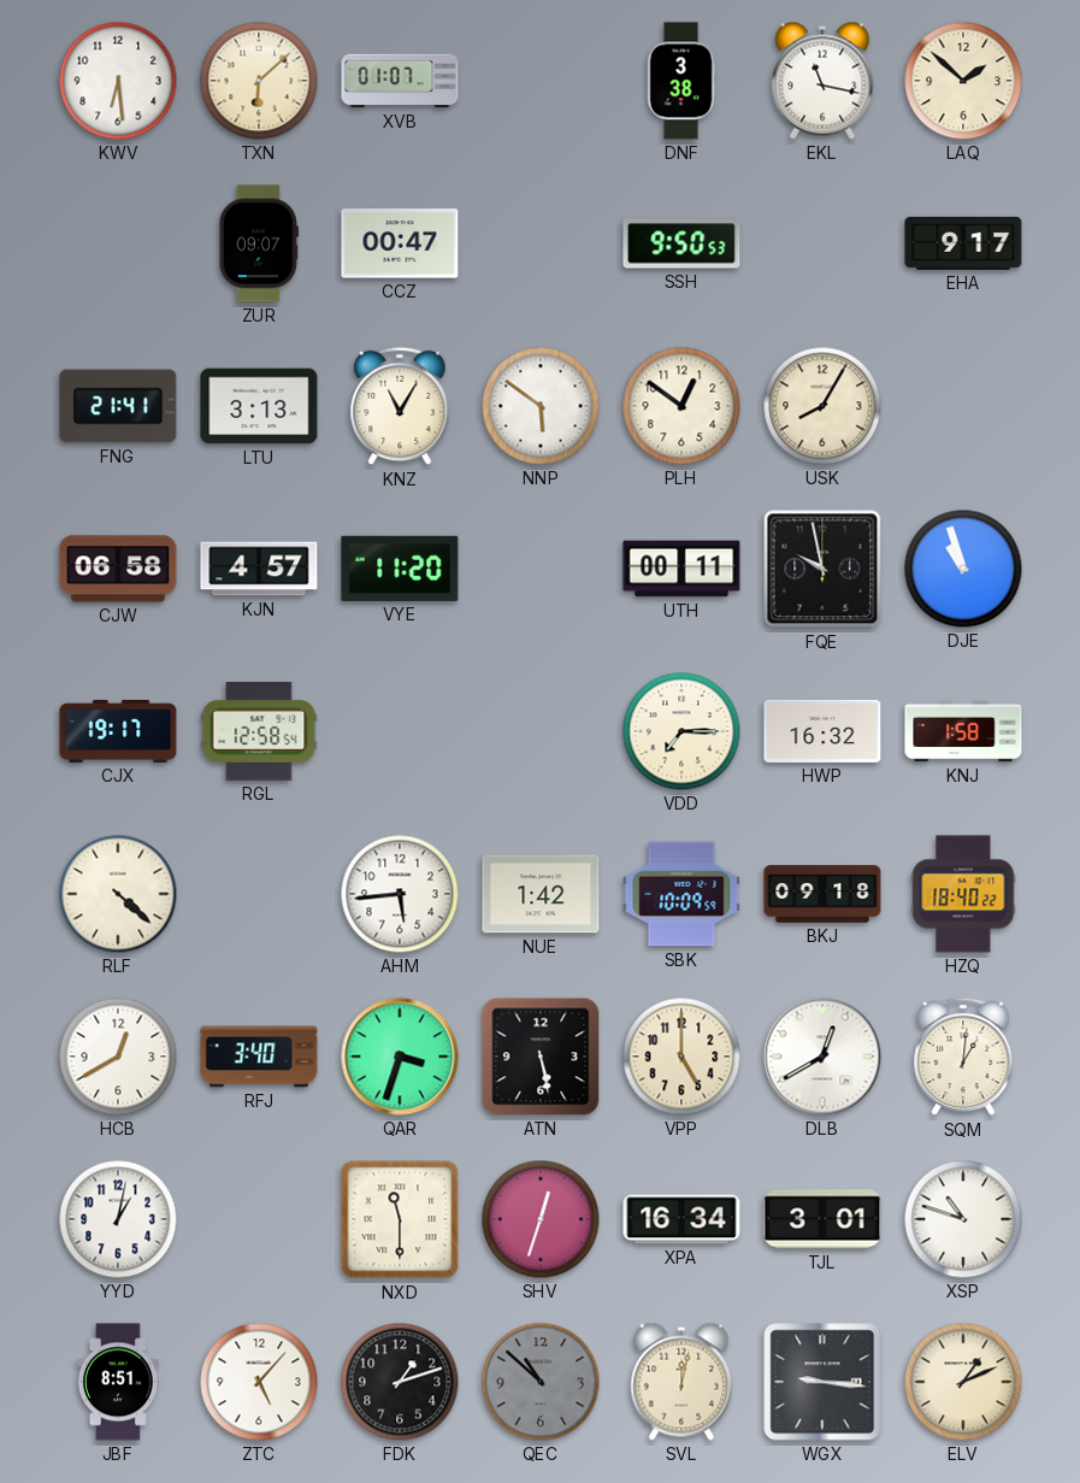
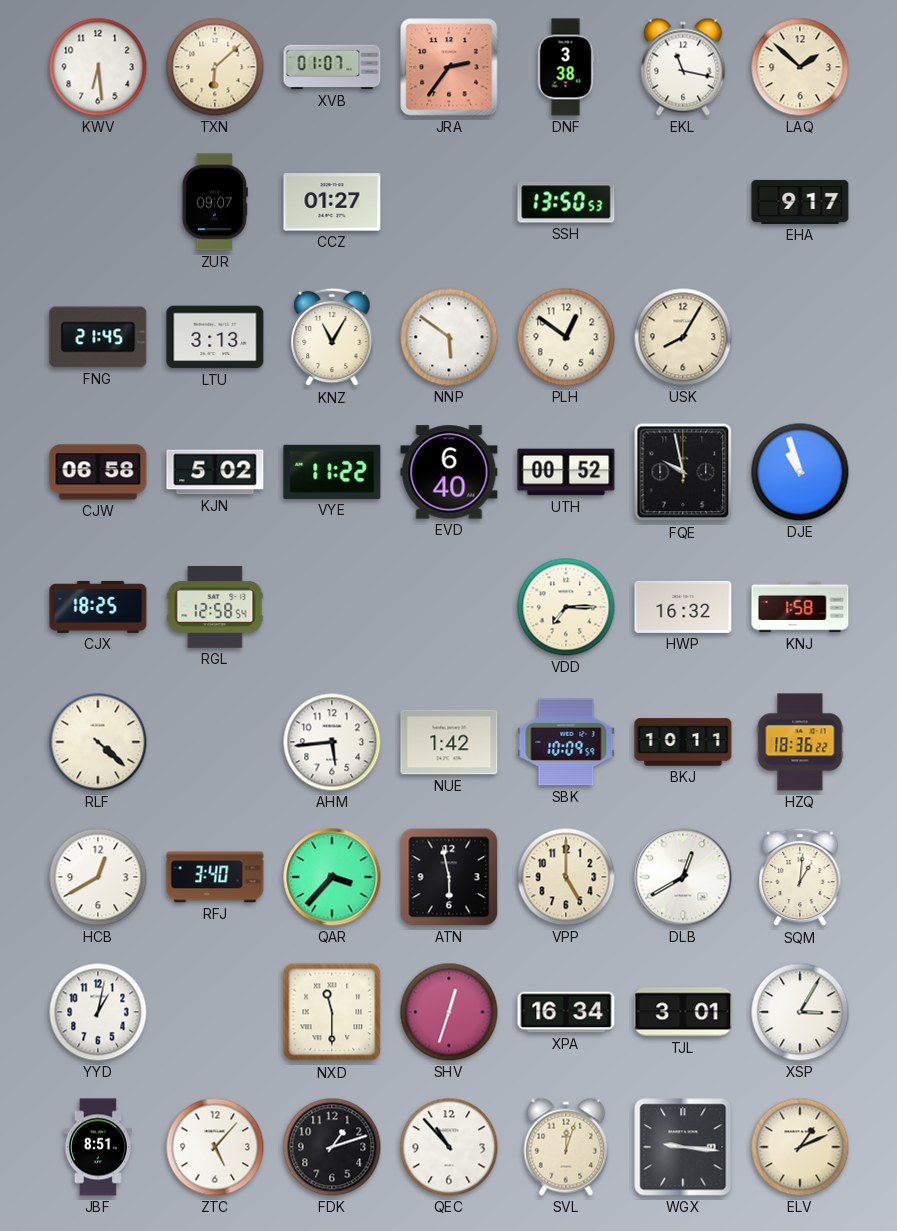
JRA: none -> 2:36
CCZ: 00:47 -> 01:27
SSH: 9:50 -> 13:50
FNG: 21:41 -> 21:45
KJN: 4:57 -> 5:02
VYE: 11:20 -> 11:22
EVD: none -> 6:40
UTH: 00:11 -> 00:52
CJX: 19:17 -> 18:25
BKJ: 09:18 -> 10:11
HZQ: 18:40 -> 18:36
QAR: 3:33 -> 3:37
ATN: 5:28 -> 5:58
XSP: 10:48 -> 3:05
QEC: 10:52 -> 10:53
QEC dial: grey -> white
SVL: 12:02 -> 12:03
